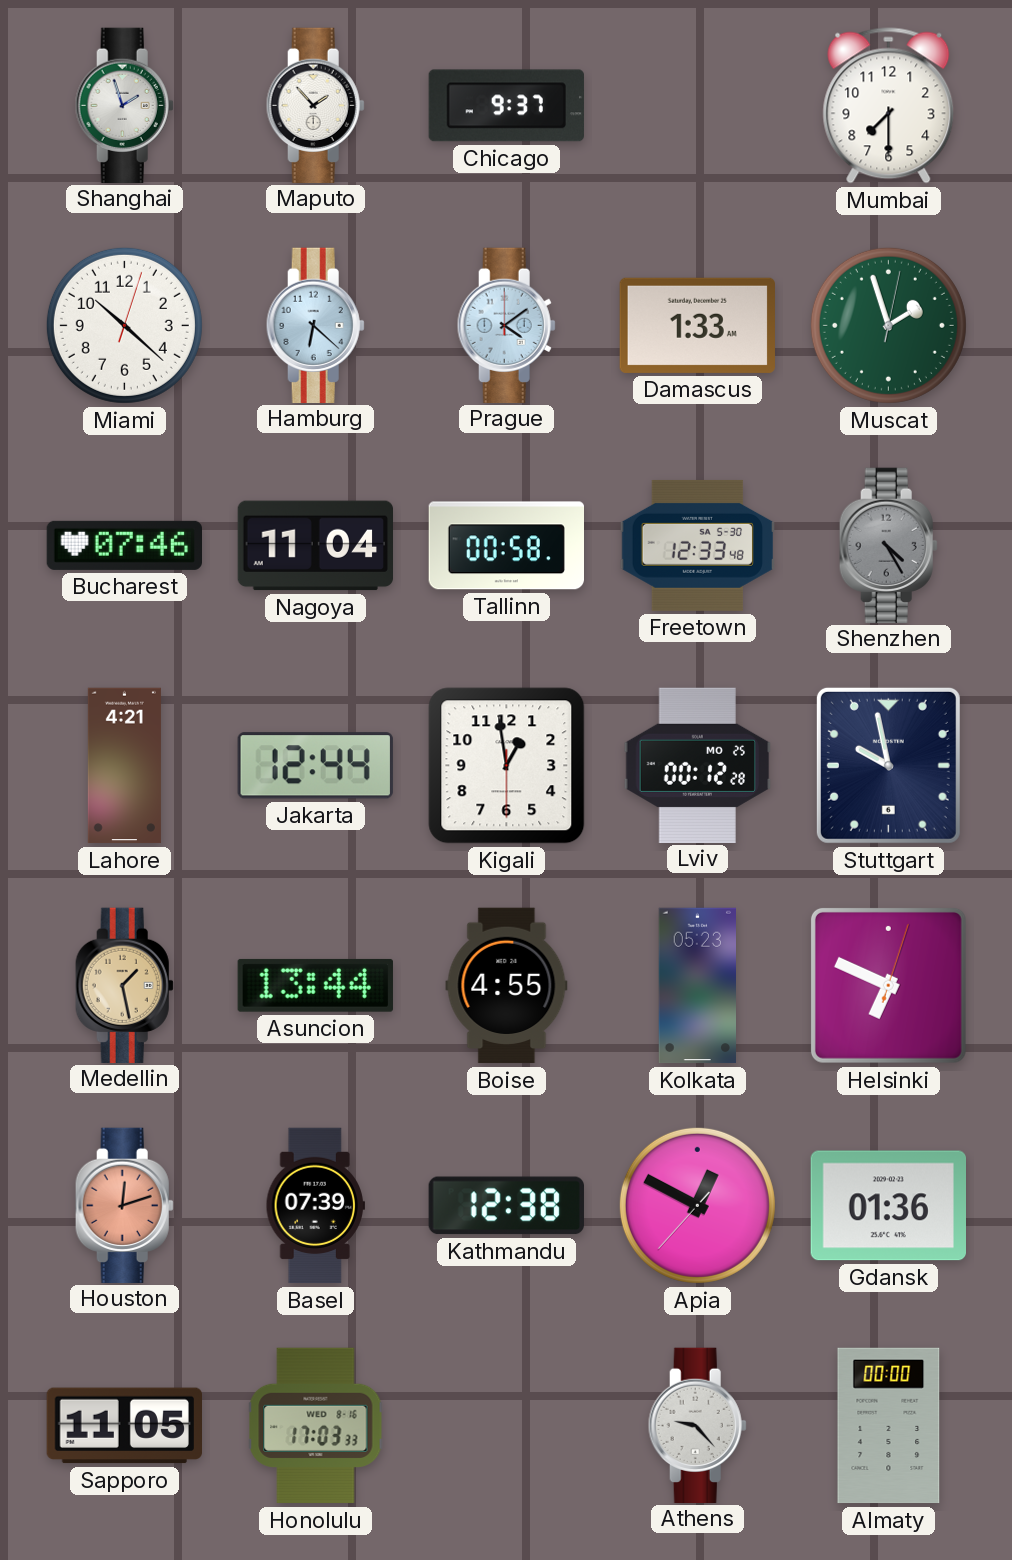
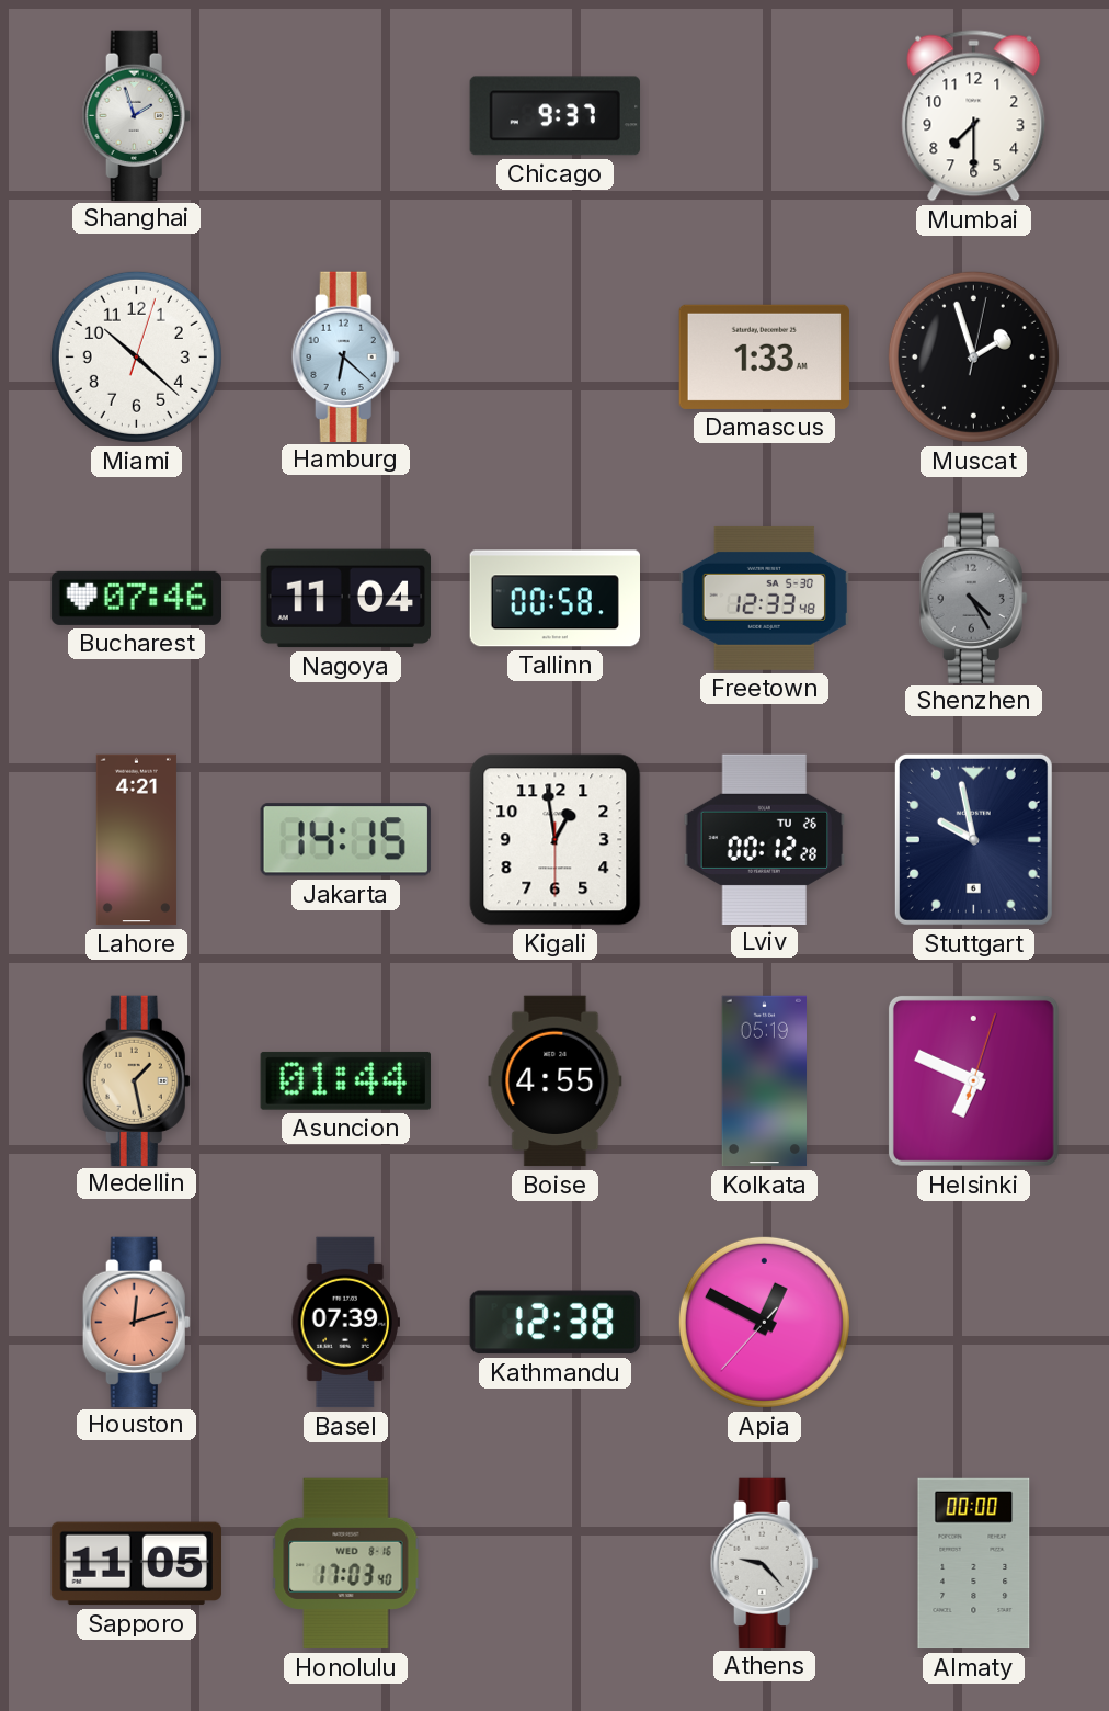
Maputo: 1:53 -> none
Prague: 4:09 -> none
Muscat dial: green -> black
Jakarta: 12:44 -> 14:15
Lviv date: MO 25 -> TU 26
Asuncion: 13:44 -> 01:44
Kolkata: 05:23 -> 05:19
Gdansk: 01:36 -> none
Honolulu: 17:03:33 -> 17:03:40
